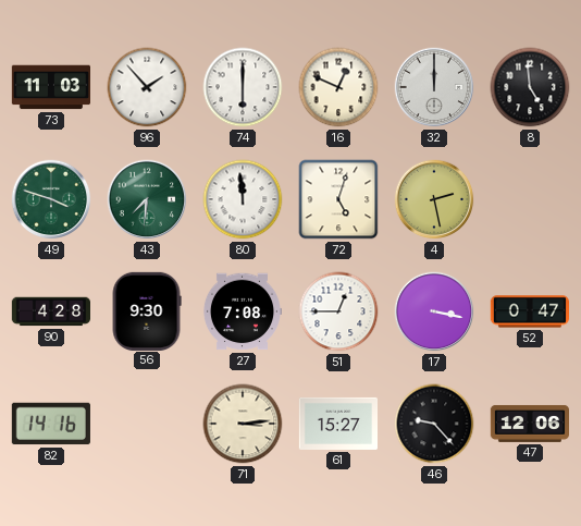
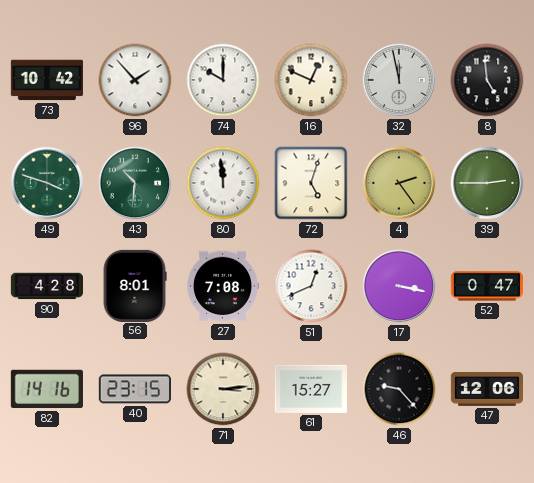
73: 11:03 -> 10:42
74: 6:00 -> 10:00
32: 12:00 -> 11:58
43: 7:31 -> 10:31
4: 2:28 -> 2:24
39: none -> 2:45
56: 9:30 -> 8:01
51: 12:45 -> 12:41
40: none -> 23:15
